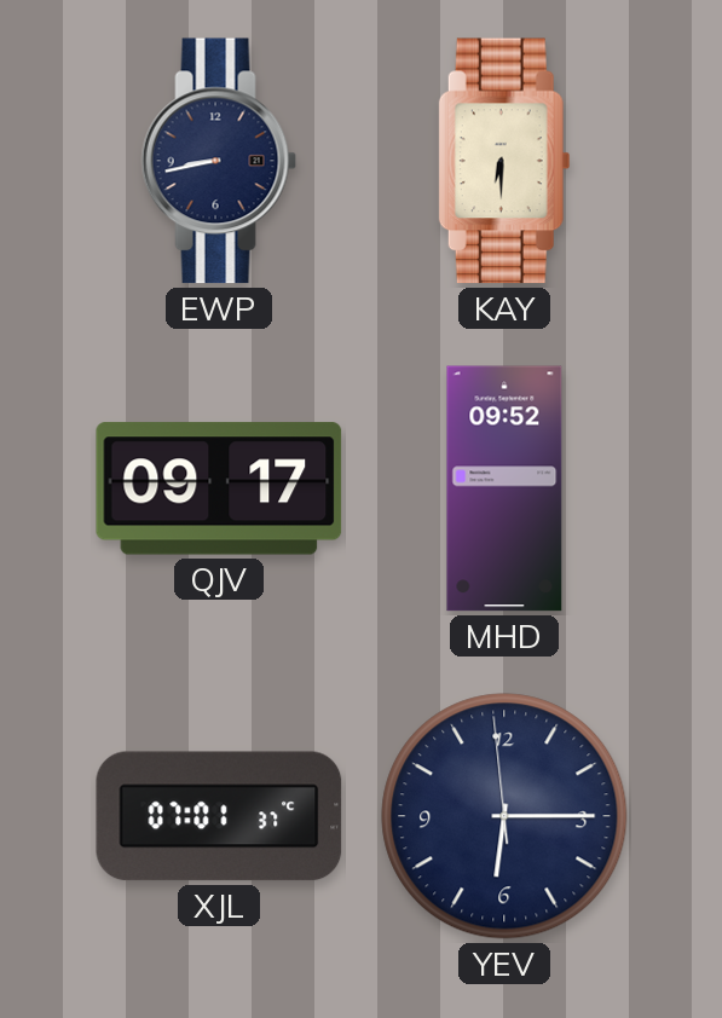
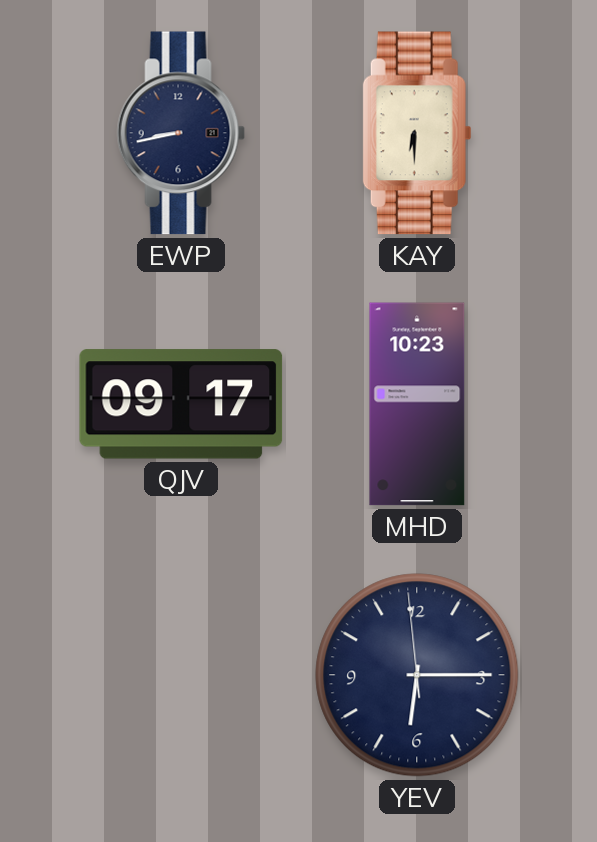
MHD: 09:52 -> 10:23
XJL: 07:01 -> none
